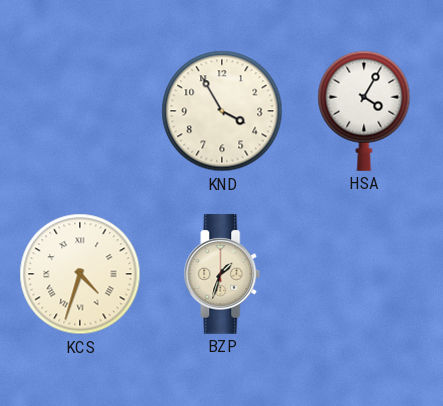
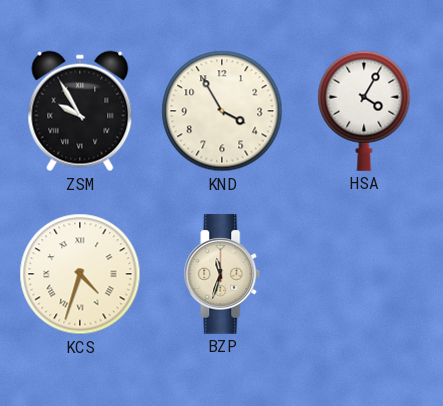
ZSM: none -> 9:55
BZP: 1:33 -> 11:33
